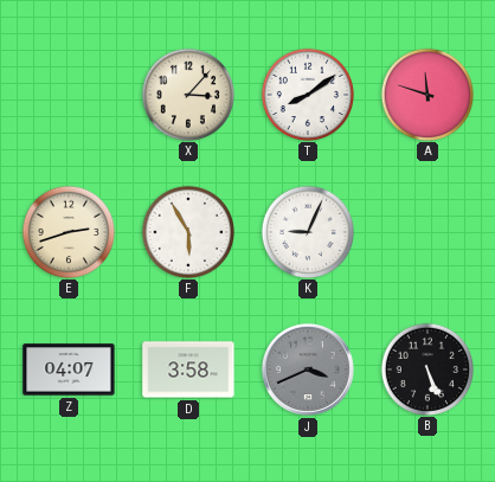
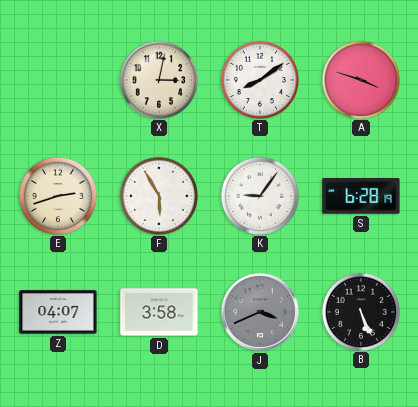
X: 3:07 -> 3:02
A: 11:48 -> 3:48
K: 9:04 -> 9:06
S: none -> 6:28
